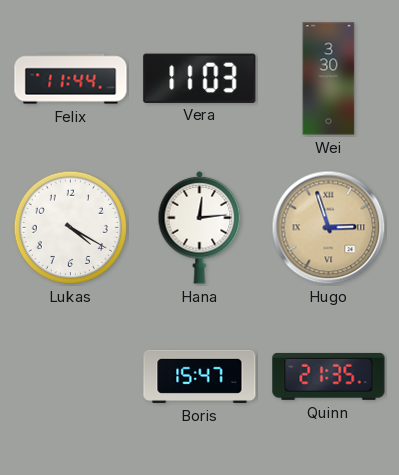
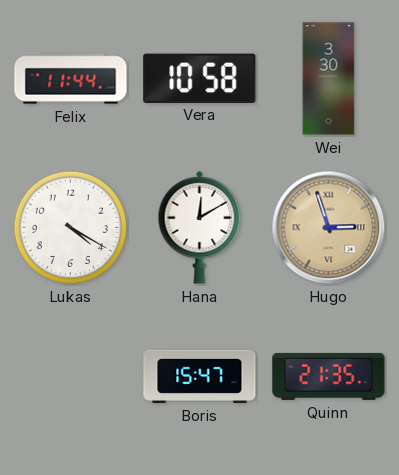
Vera: 11:03 -> 10:58
Hana: 12:14 -> 12:10
